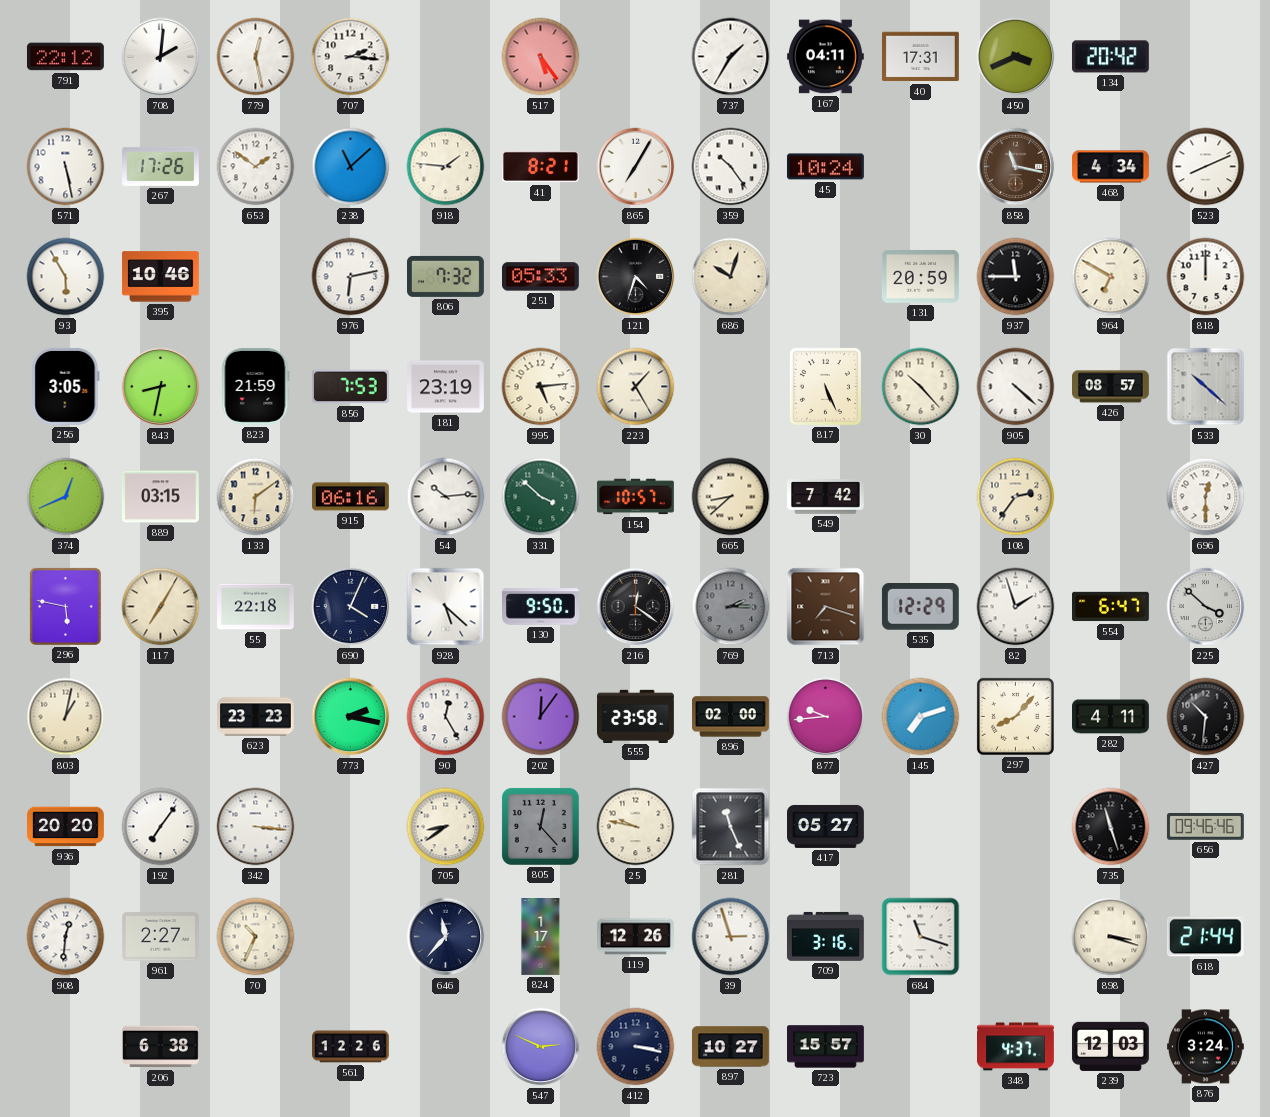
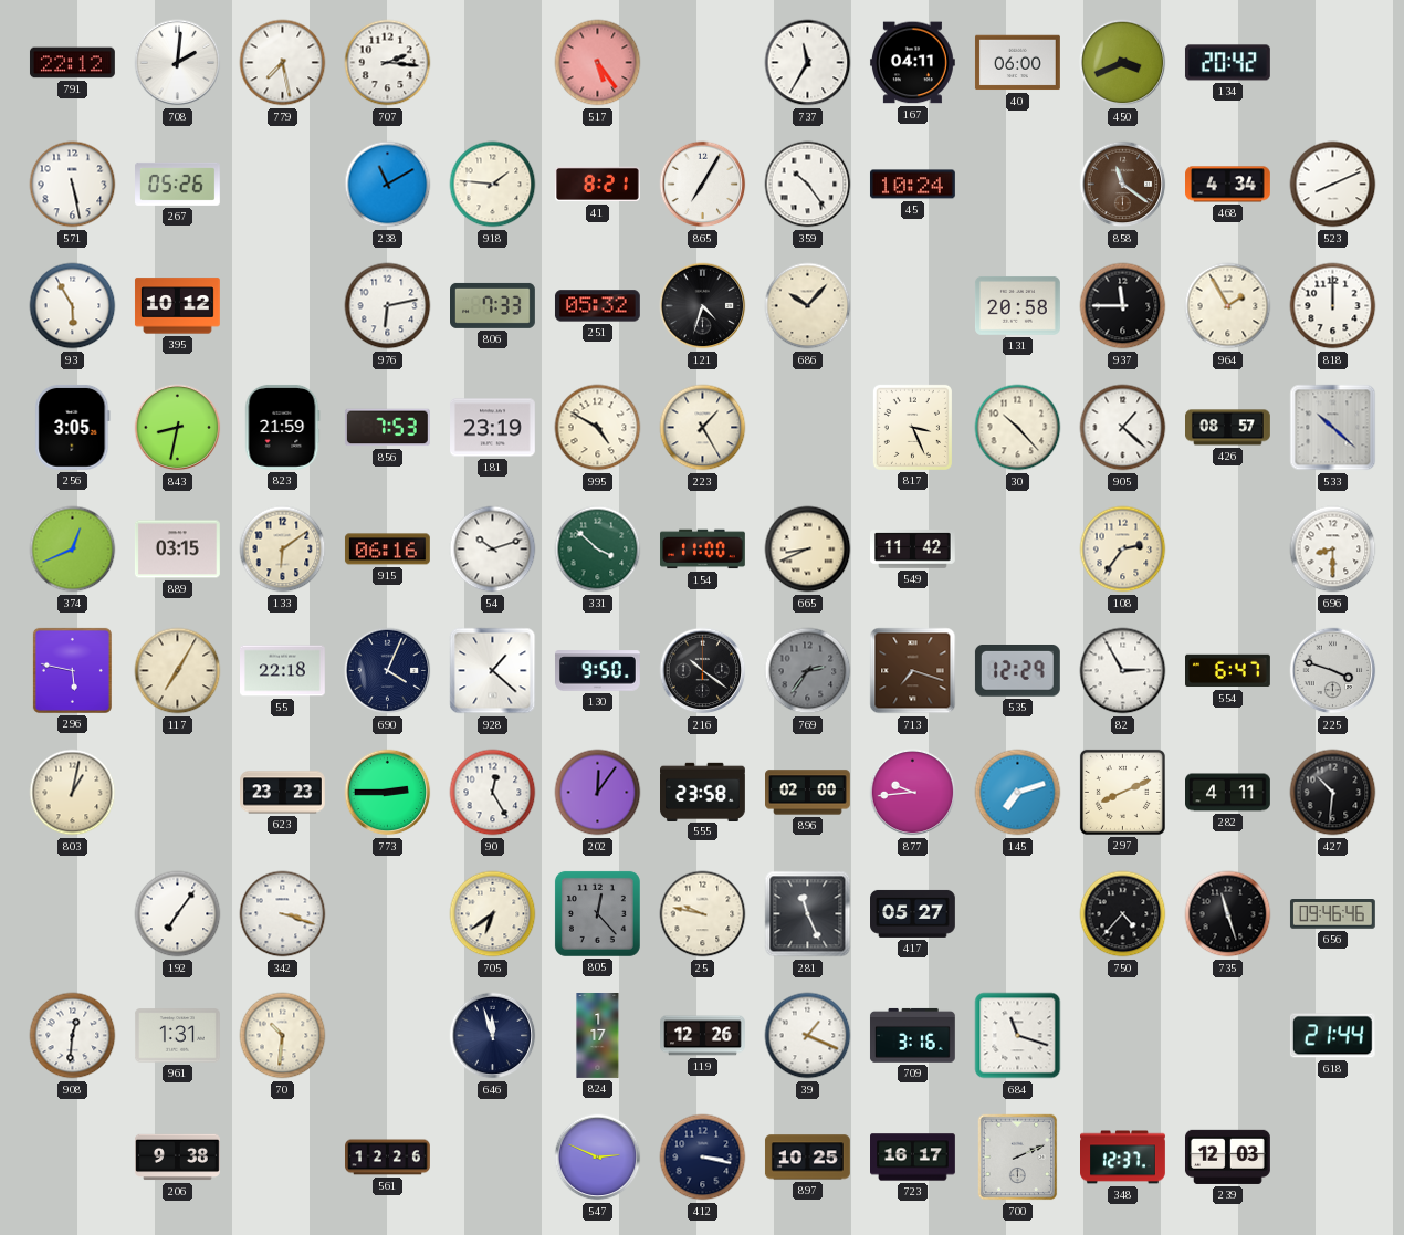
779: 12:28 -> 7:28
737: 1:35 -> 11:35
40: 17:31 -> 06:00
267: 17:26 -> 05:26
653: 1:51 -> none
238: 11:08 -> 11:10
858: 11:17 -> 11:21
395: 10:46 -> 10:12
806: 7:32 -> 7:33
251: 05:33 -> 05:32
686: 10:03 -> 10:07
131: 20:59 -> 20:58
964: 6:50 -> 1:55
995: 5:14 -> 4:50
817: 5:26 -> 3:26
905: 4:22 -> 1:22
54: 10:14 -> 10:12
154: 10:57 -> 11:00
665: 8:38 -> 8:41
549: 7:42 -> 11:42
696: 12:30 -> 8:30
928: 5:22 -> 1:22
216: 12:21 -> 10:21
769: 2:15 -> 2:36
82: 1:57 -> 2:55
225: 3:52 -> 3:48
773: 2:17 -> 2:45
297: 8:07 -> 8:11
936: 20:20 -> none
342: 3:16 -> 3:18
705: 8:39 -> 6:39
750: none -> 4:37
961: 2:27 -> 1:31
70: 10:34 -> 10:31
646: 11:37 -> 11:57
39: 2:57 -> 1:19
898: 3:18 -> none
206: 6:38 -> 9:38
897: 10:27 -> 10:25
723: 15:57 -> 16:17
700: none -> 2:11
348: 4:37 -> 12:37
876: 3:24 -> none
